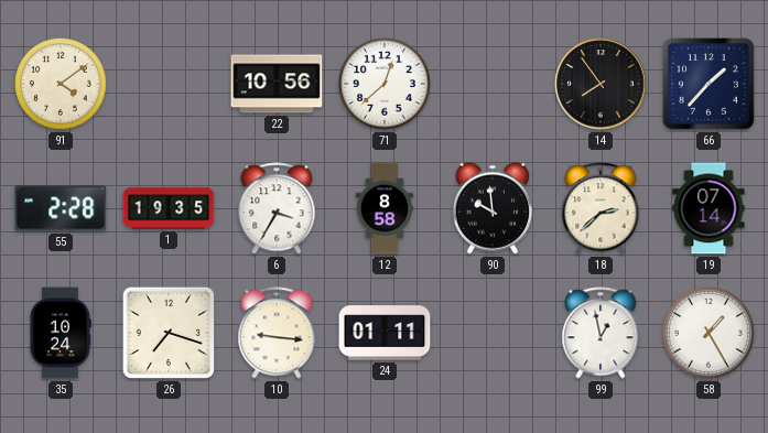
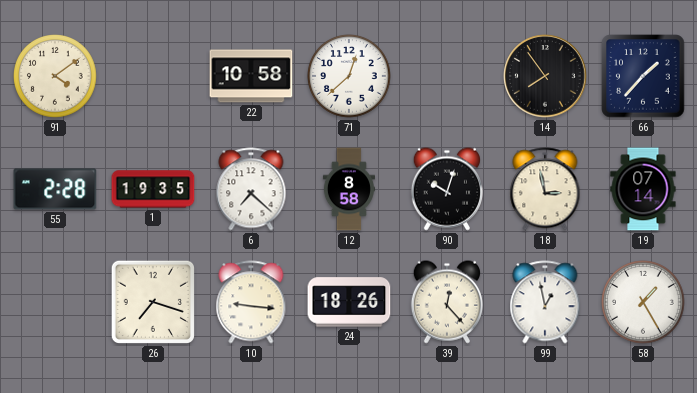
22: 10:56 -> 10:58
6: 3:35 -> 7:22
90: 9:59 -> 10:03
18: 2:38 -> 2:58
35: 10:24 -> none
24: 01:11 -> 18:26
39: none -> 12:23
